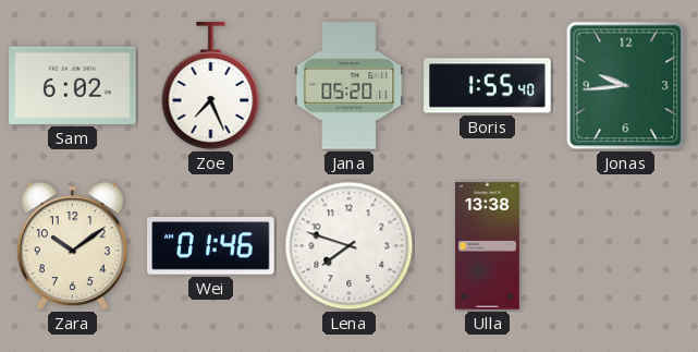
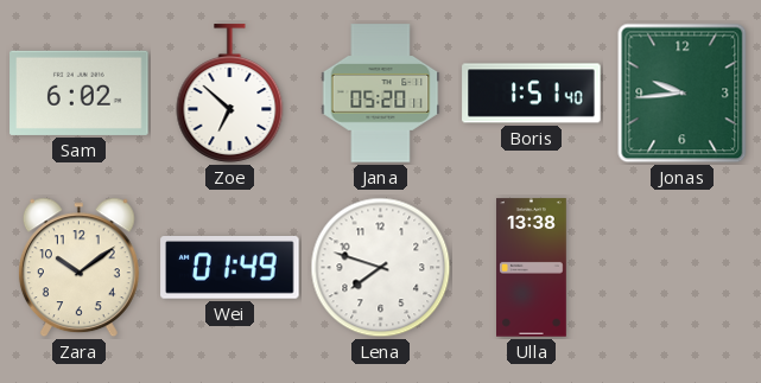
Zoe: 7:26 -> 6:52
Boris: 1:55 -> 1:51
Wei: 01:46 -> 01:49
